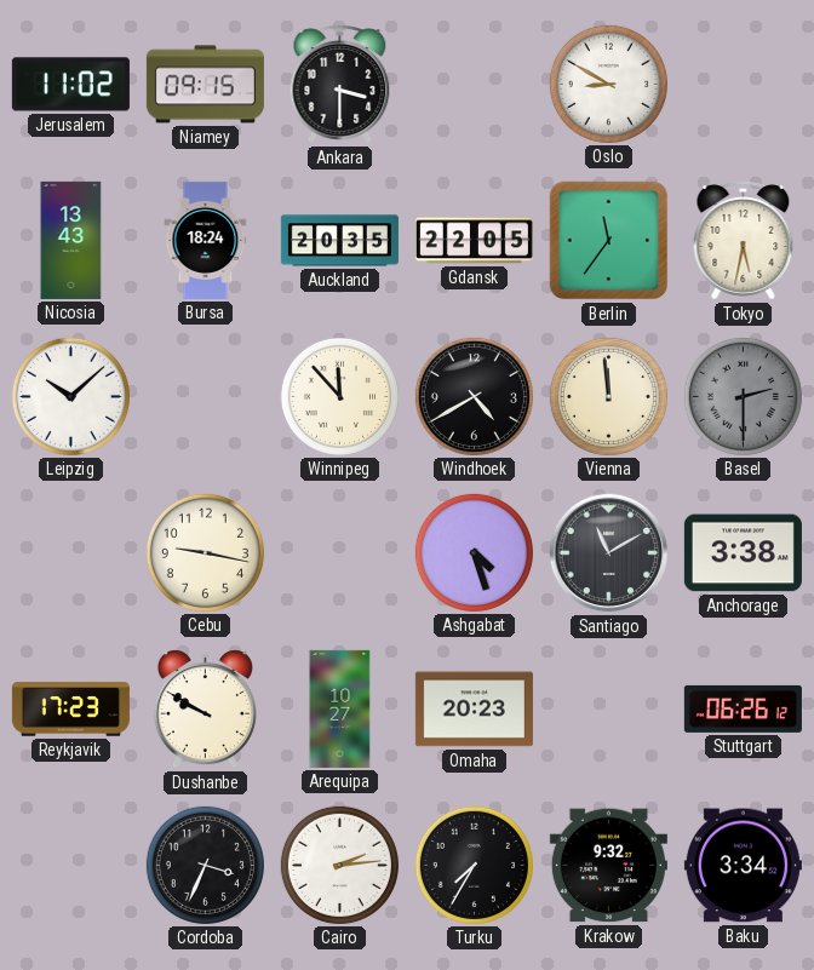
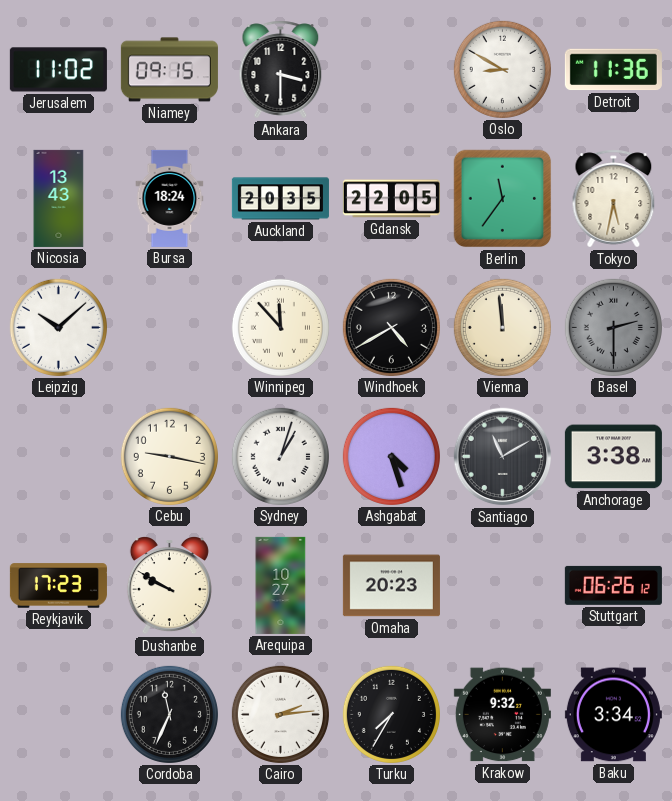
Detroit: none -> 11:36
Sydney: none -> 1:03
Cordoba: 3:34 -> 11:34
